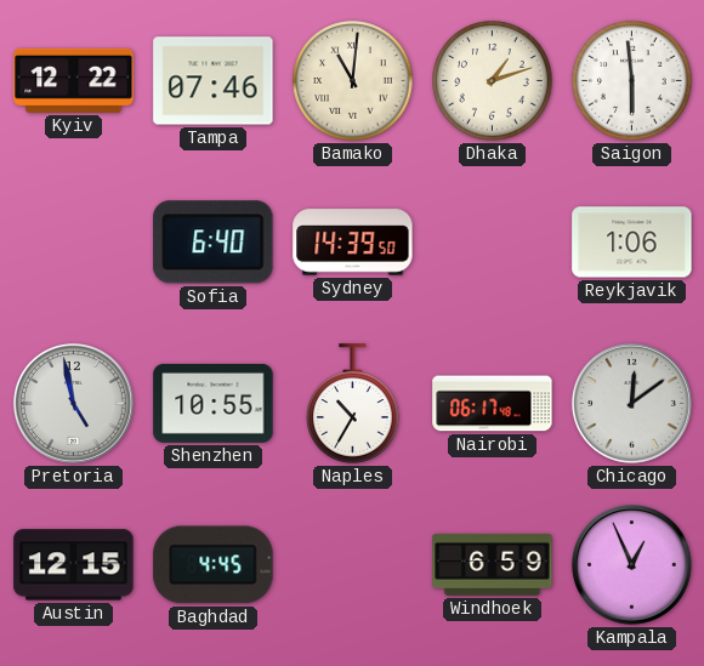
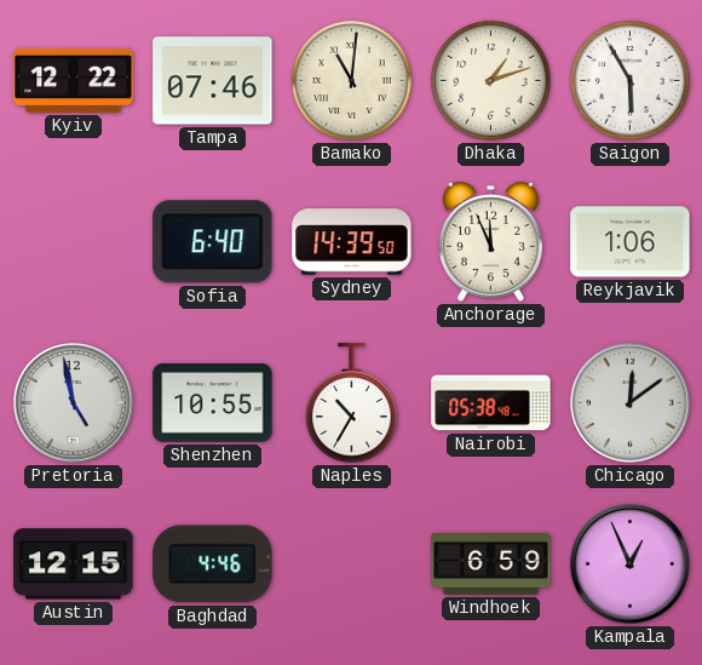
Saigon: 5:59 -> 5:55
Anchorage: none -> 11:56
Nairobi: 06:17 -> 05:38
Baghdad: 4:45 -> 4:46
